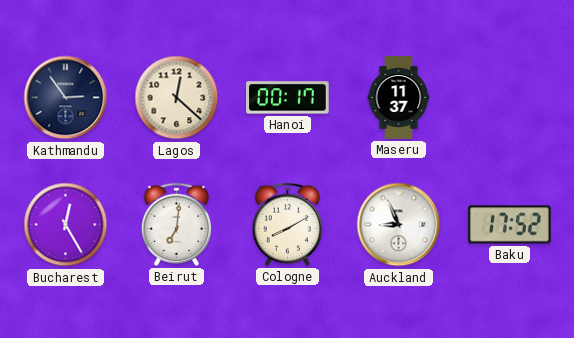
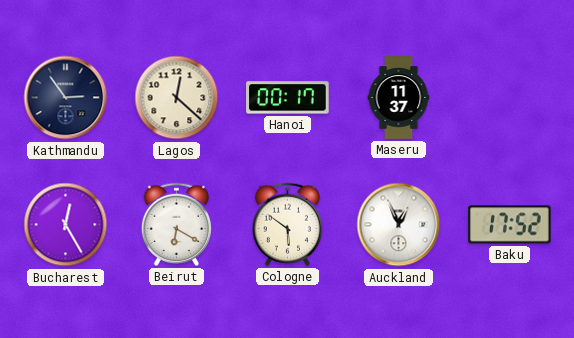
Beirut: 7:01 -> 6:20
Cologne: 8:10 -> 5:51
Auckland: 8:56 -> 12:56
